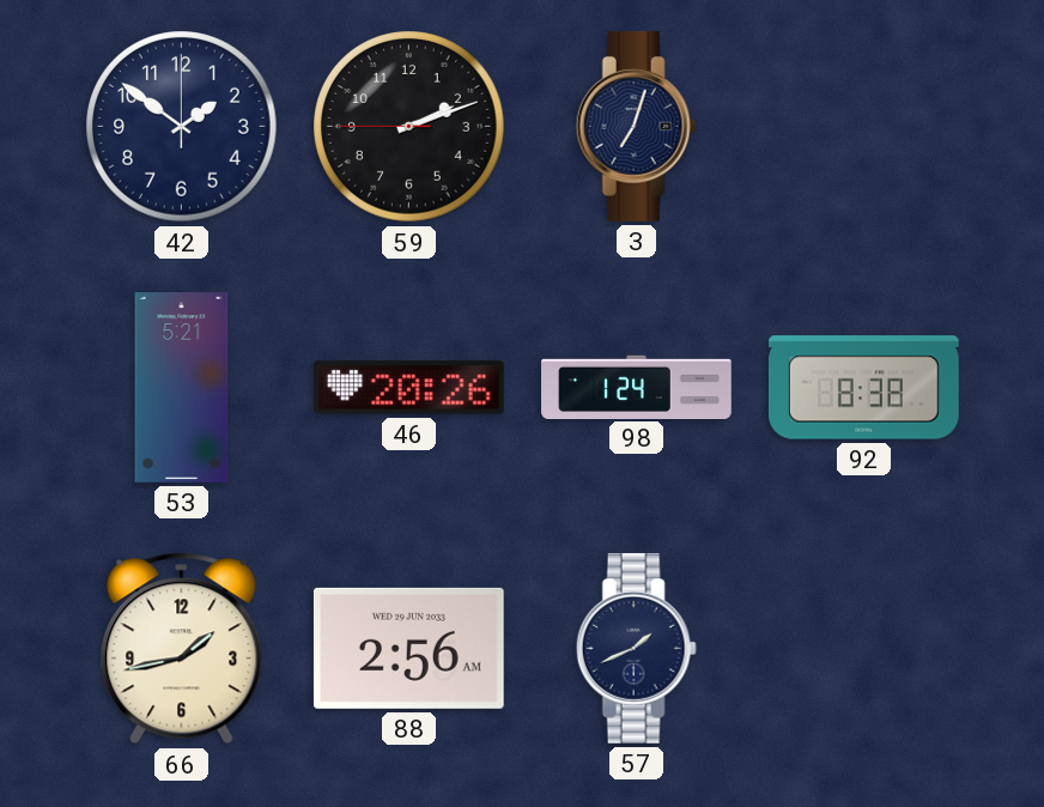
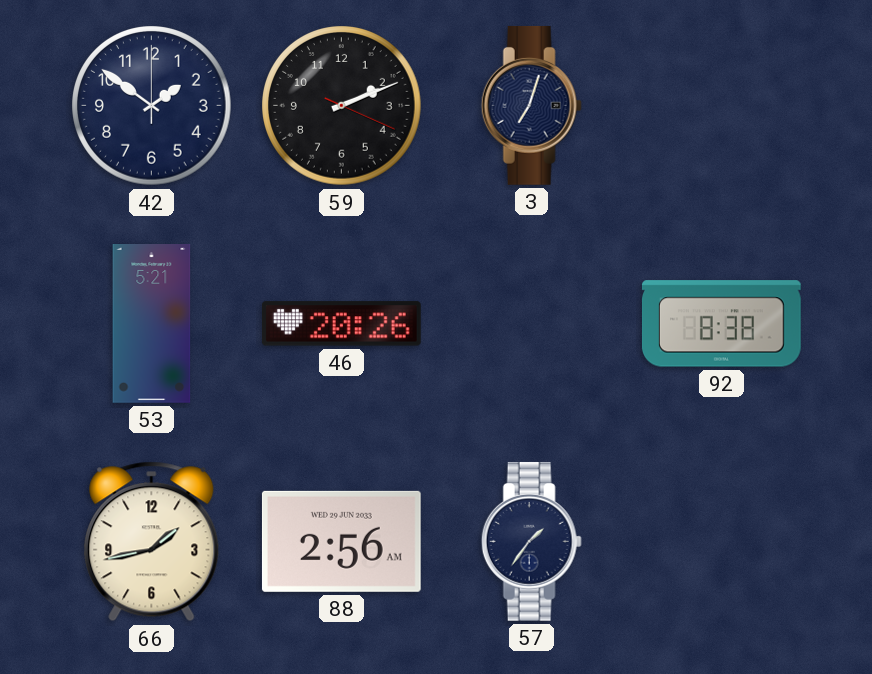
59: 2:11:45 -> 2:11:19
98: 1:24 -> none
57: 1:41 -> 1:36
